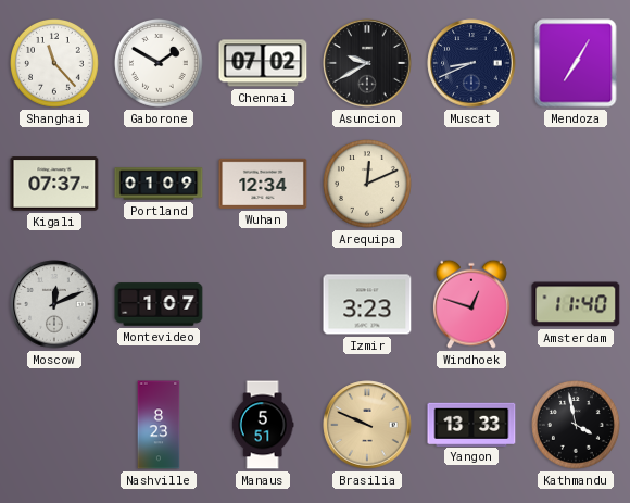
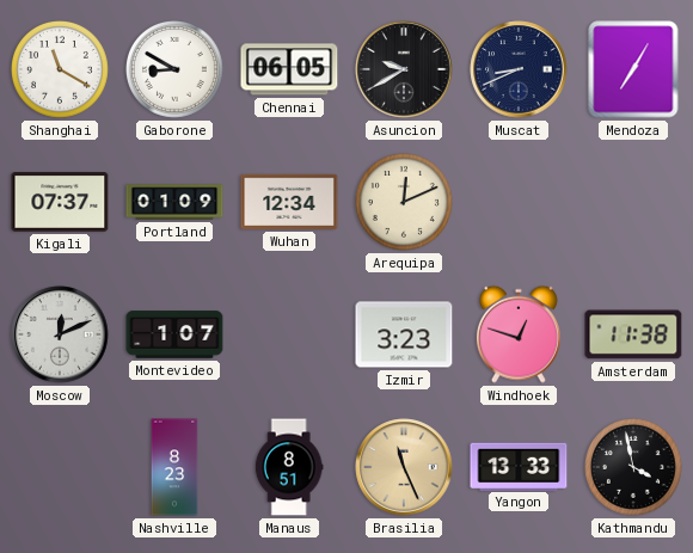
Shanghai: 11:23 -> 11:20
Gaborone: 1:50 -> 8:50
Chennai: 07:02 -> 06:05
Amsterdam: 11:40 -> 11:38
Manaus: 5:51 -> 8:51
Brasilia: 9:49 -> 11:26
